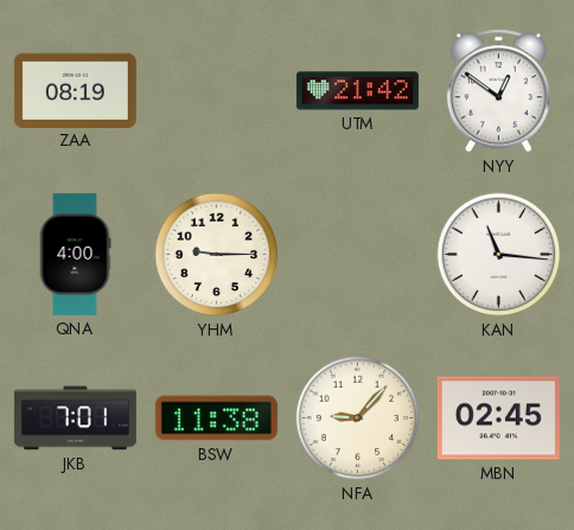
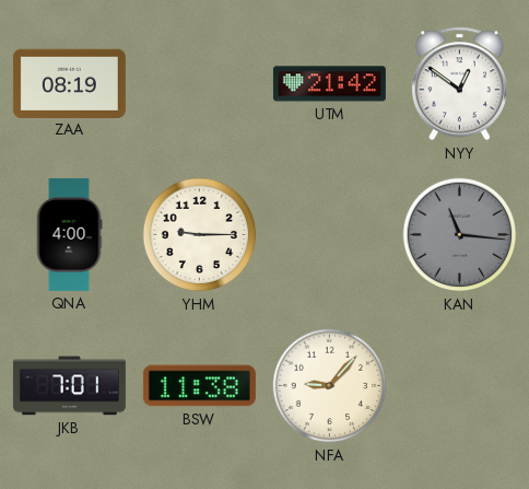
KAN dial: white -> grey
MBN: 02:45 -> none
